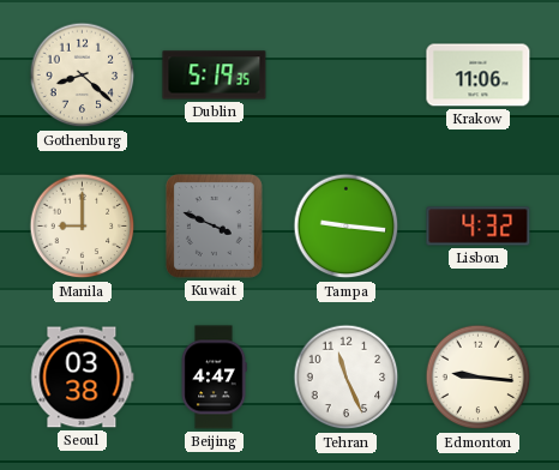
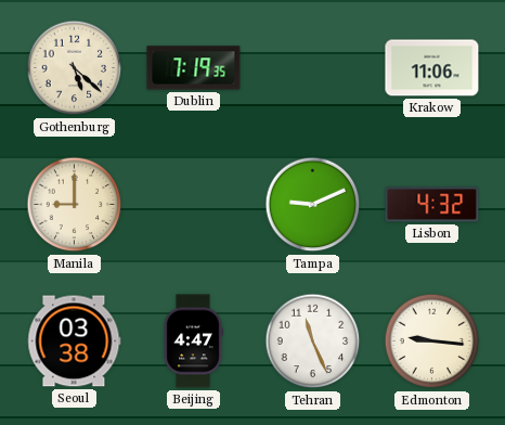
Gothenburg: 8:22 -> 5:22
Dublin: 5:19 -> 7:19
Kuwait: 3:49 -> none
Tampa: 9:16 -> 9:11
